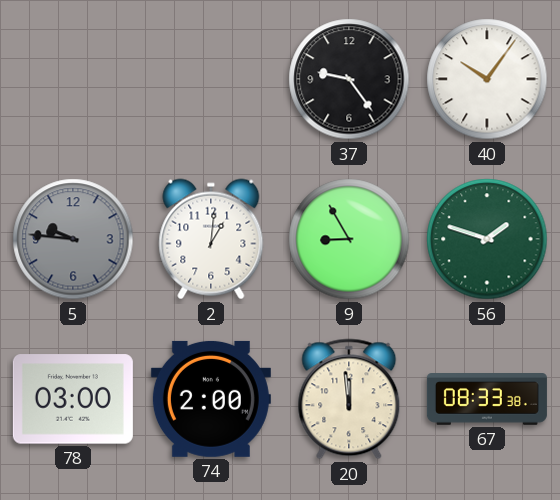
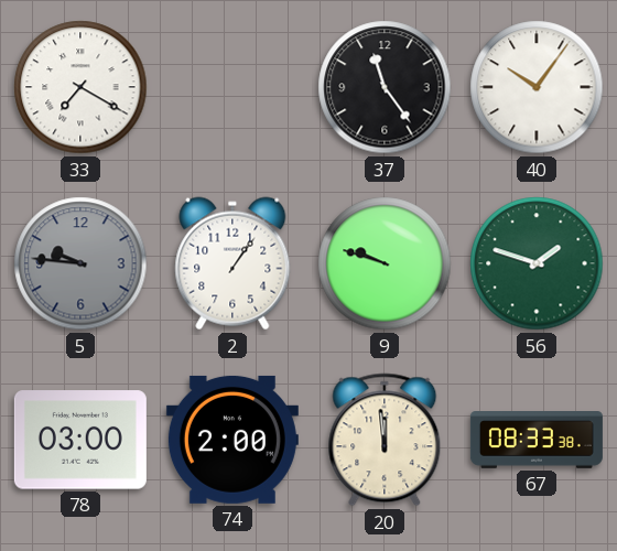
33: none -> 7:20
37: 9:24 -> 11:24
2: 1:01 -> 1:06
9: 8:55 -> 9:48
